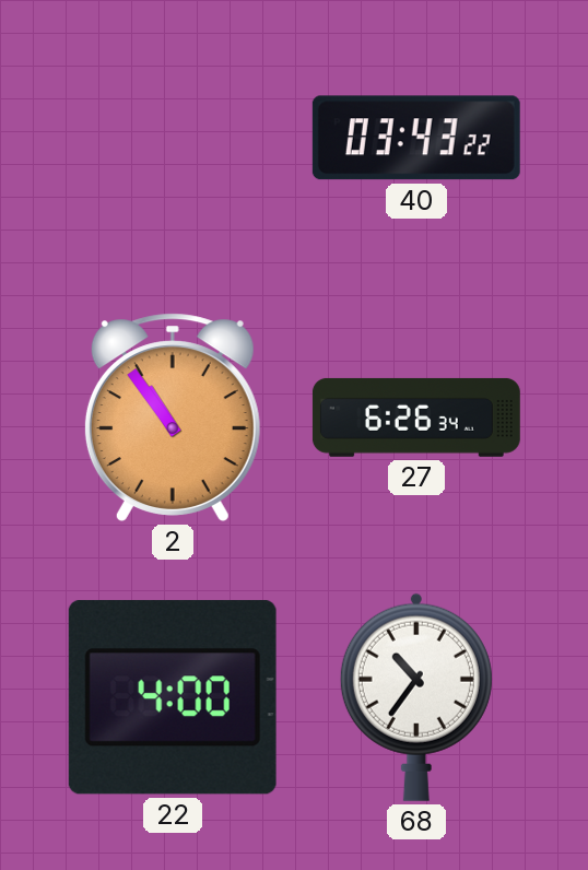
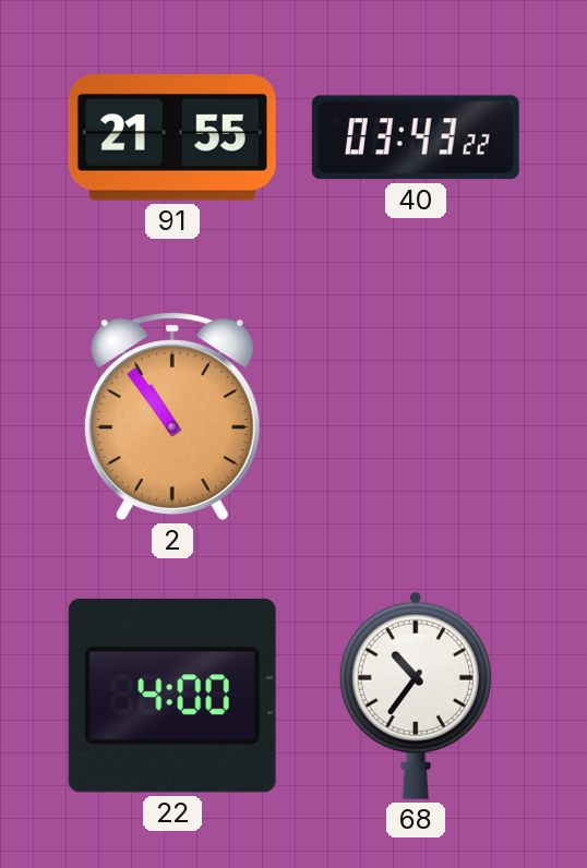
91: none -> 21:55
27: 6:26 -> none
